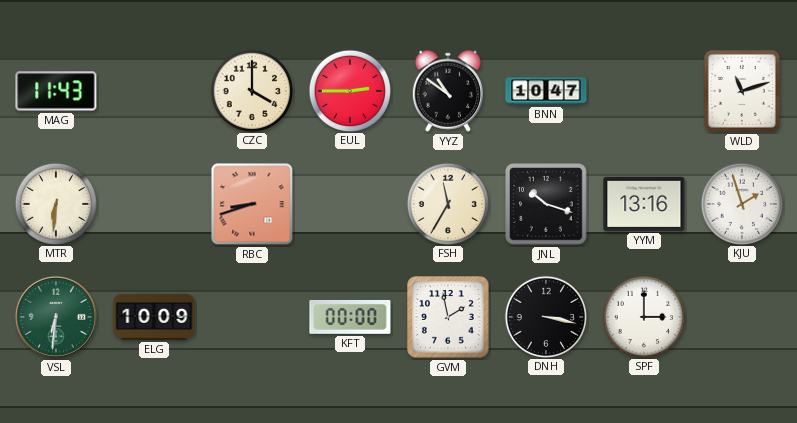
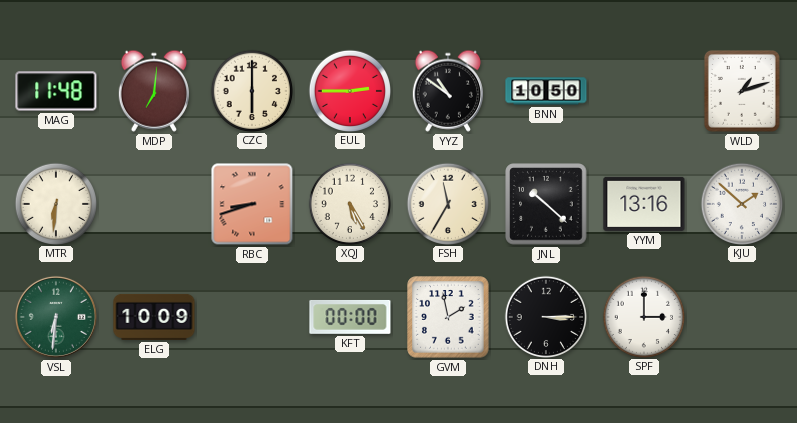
MAG: 11:43 -> 11:48
MDP: none -> 7:01
CZC: 4:00 -> 6:00
BNN: 10:47 -> 10:50
WLD: 11:12 -> 1:12
XQJ: none -> 5:25
JNL: 10:18 -> 10:22
KJU: 1:57 -> 1:52
DNH: 3:17 -> 3:15
